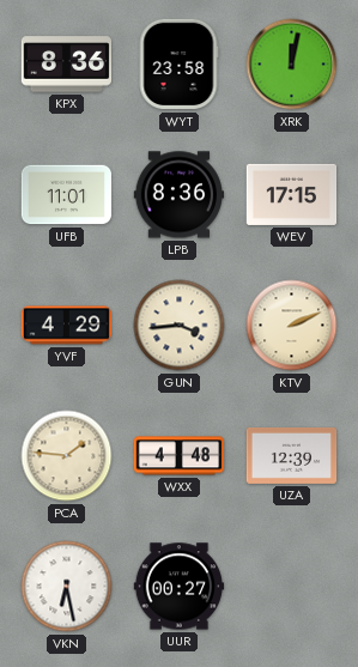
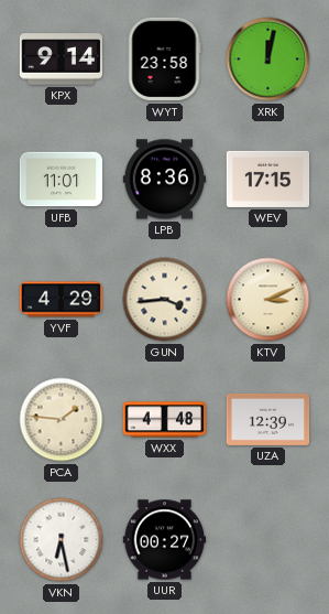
KPX: 8:36 -> 9:14
KTV: 2:11 -> 3:11
